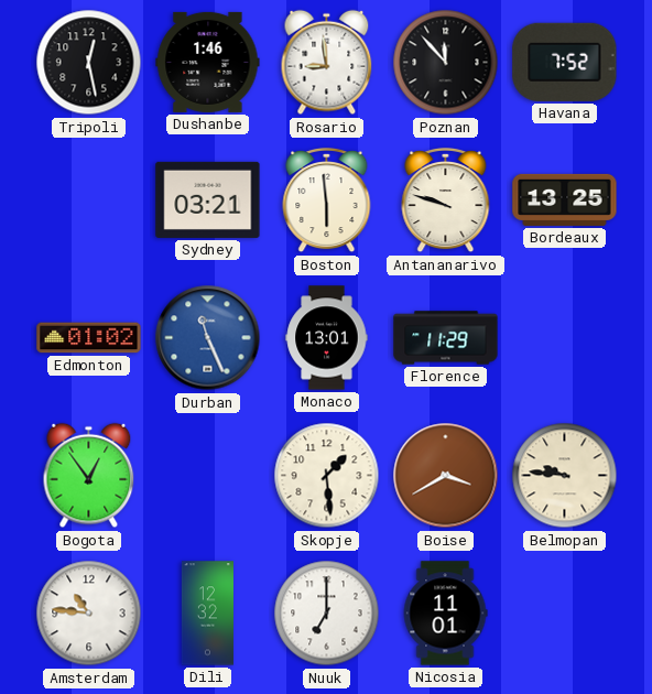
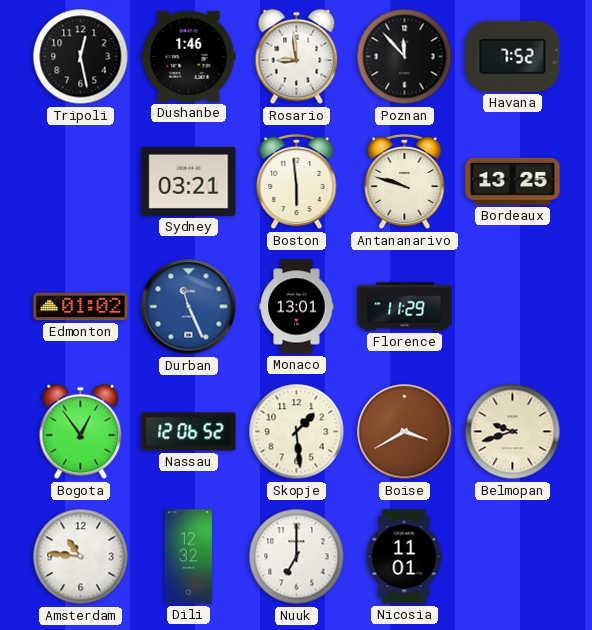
Nassau: none -> 12:06
Belmopan: 9:46 -> 9:42
